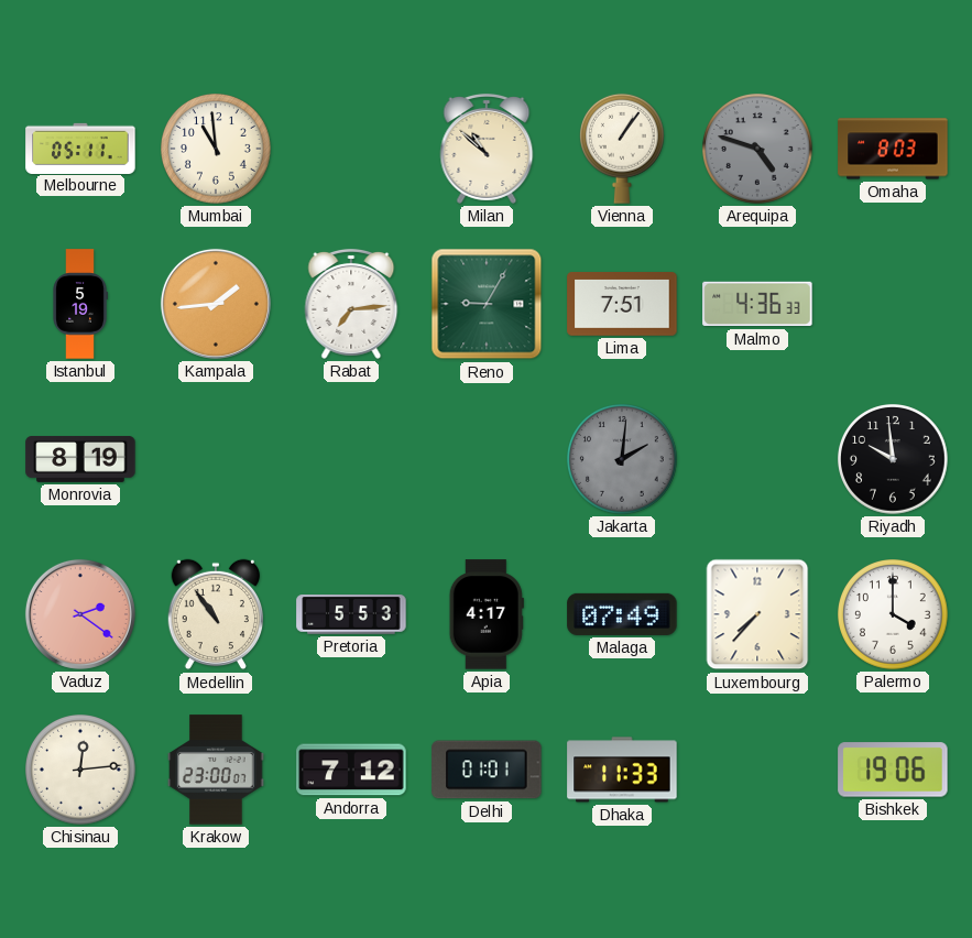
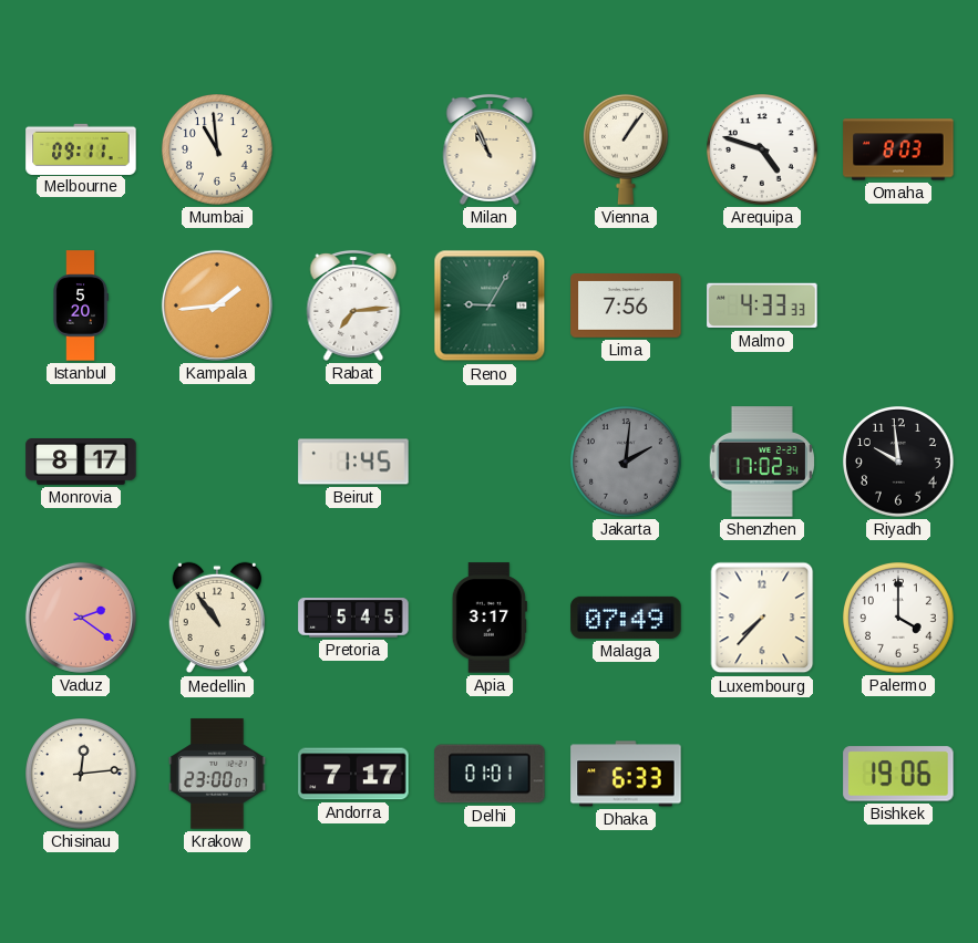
Melbourne: 05:11 -> 09:11
Milan: 10:52 -> 10:56
Arequipa dial: grey -> white
Istanbul: 5:19 -> 5:20
Lima: 7:51 -> 7:56
Malmo: 4:36 -> 4:33
Monrovia: 8:19 -> 8:17
Beirut: none -> 1:45
Shenzhen: none -> 17:02
Pretoria: 5:53 -> 5:45
Apia: 4:17 -> 3:17
Andorra: 7:12 -> 7:17
Dhaka: 11:33 -> 6:33
